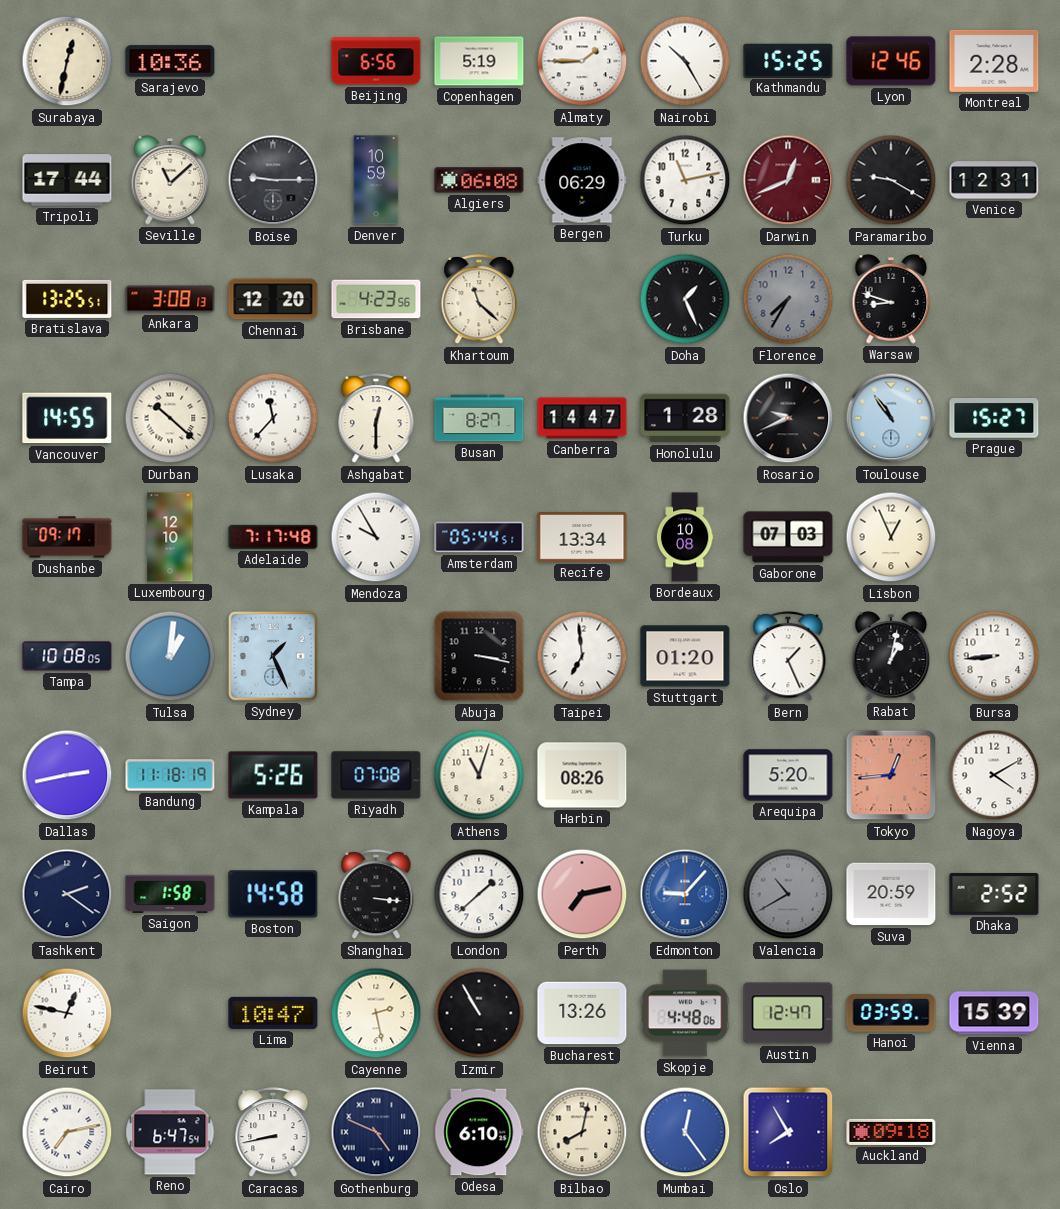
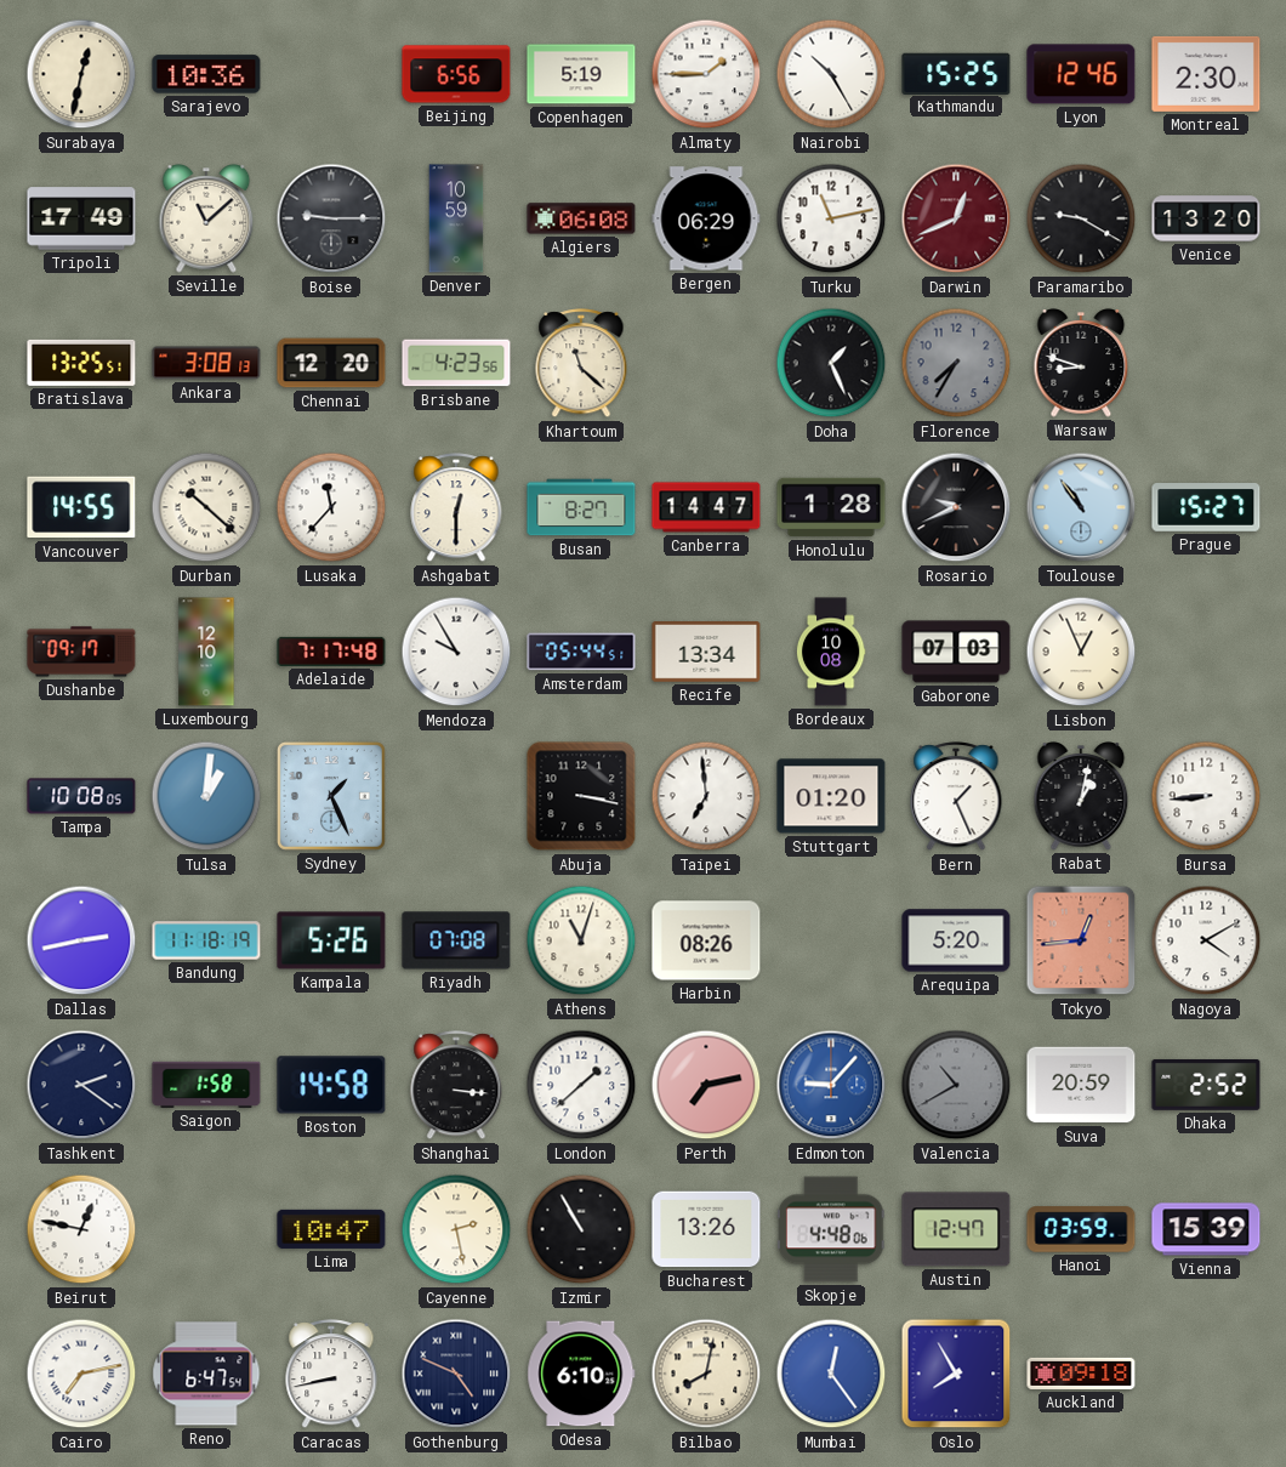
Montreal: 2:28 -> 2:30
Tripoli: 17:44 -> 17:49
Venice: 12:31 -> 13:20
